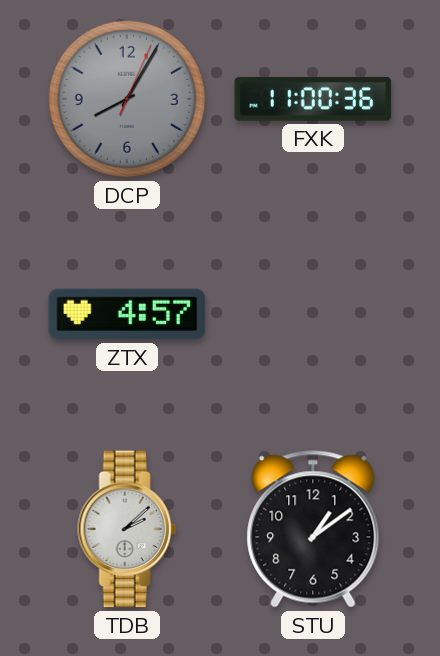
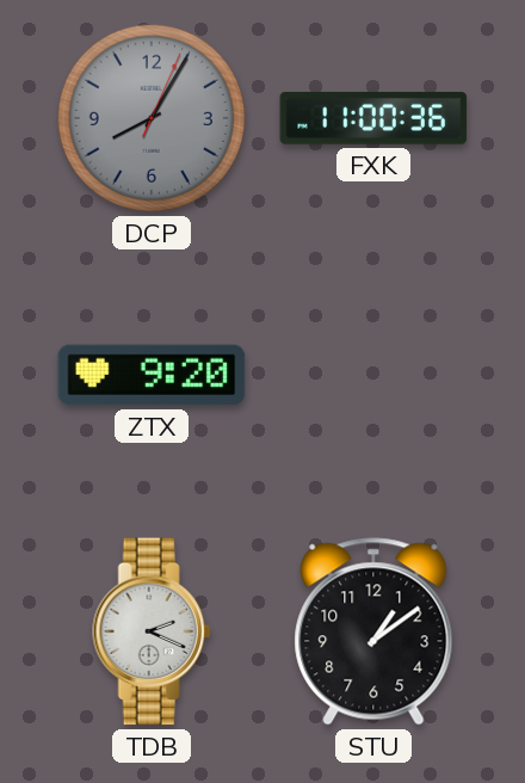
ZTX: 4:57 -> 9:20
TDB: 2:08 -> 2:19
